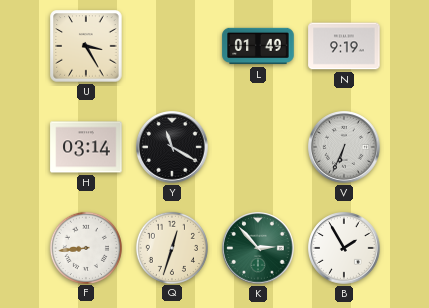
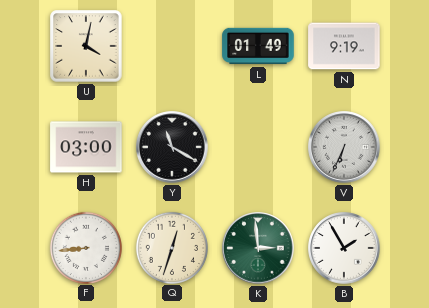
U: 3:25 -> 4:02
H: 03:14 -> 03:00
K: 2:53 -> 2:59
